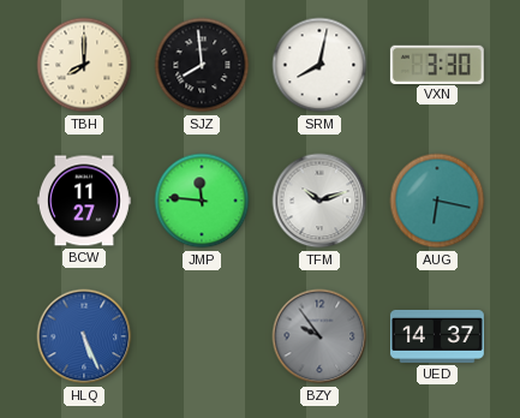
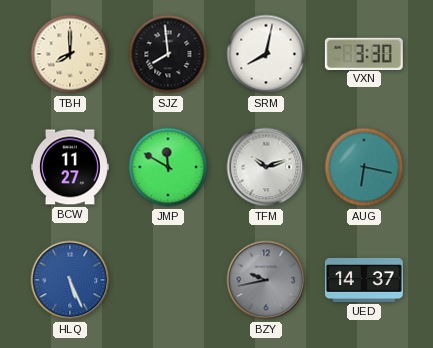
JMP: 11:46 -> 11:50
BZY: 9:54 -> 9:43
